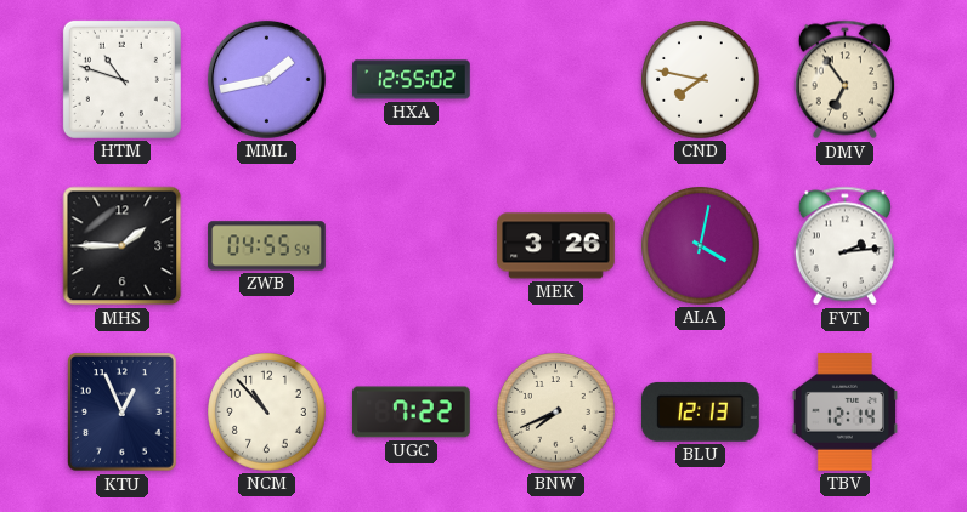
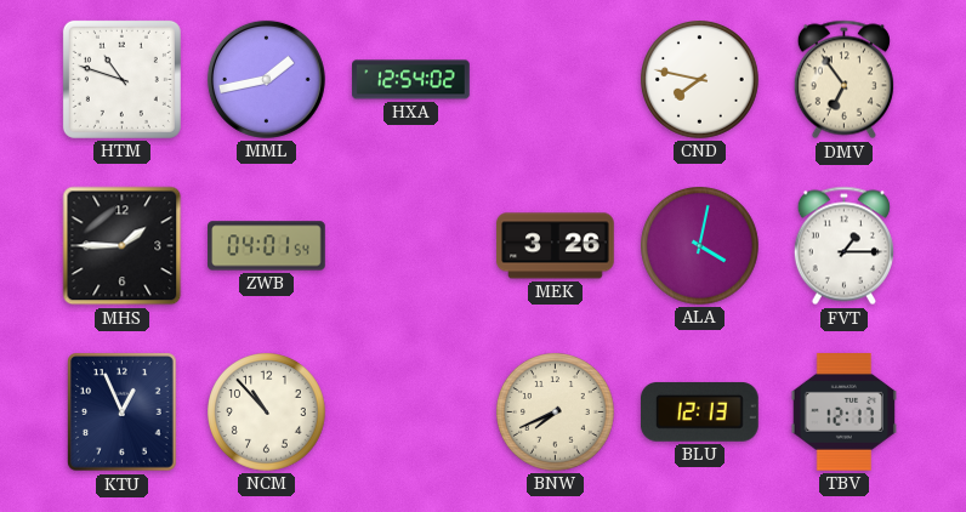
HXA: 12:55 -> 12:54
ZWB: 04:55 -> 04:01
FVT: 2:14 -> 1:15
UGC: 7:22 -> none
TBV: 12:14 -> 12:17
